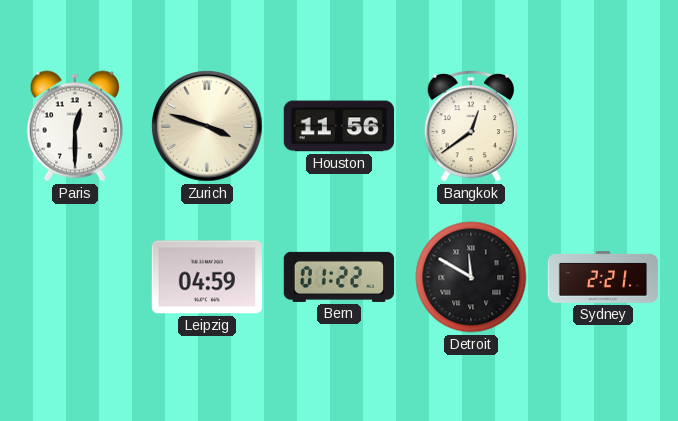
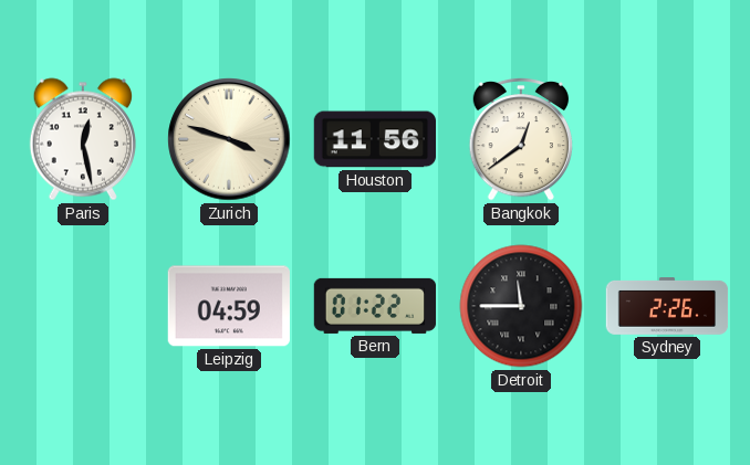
Paris: 12:30 -> 12:28
Detroit: 11:50 -> 11:45
Sydney: 2:21 -> 2:26
